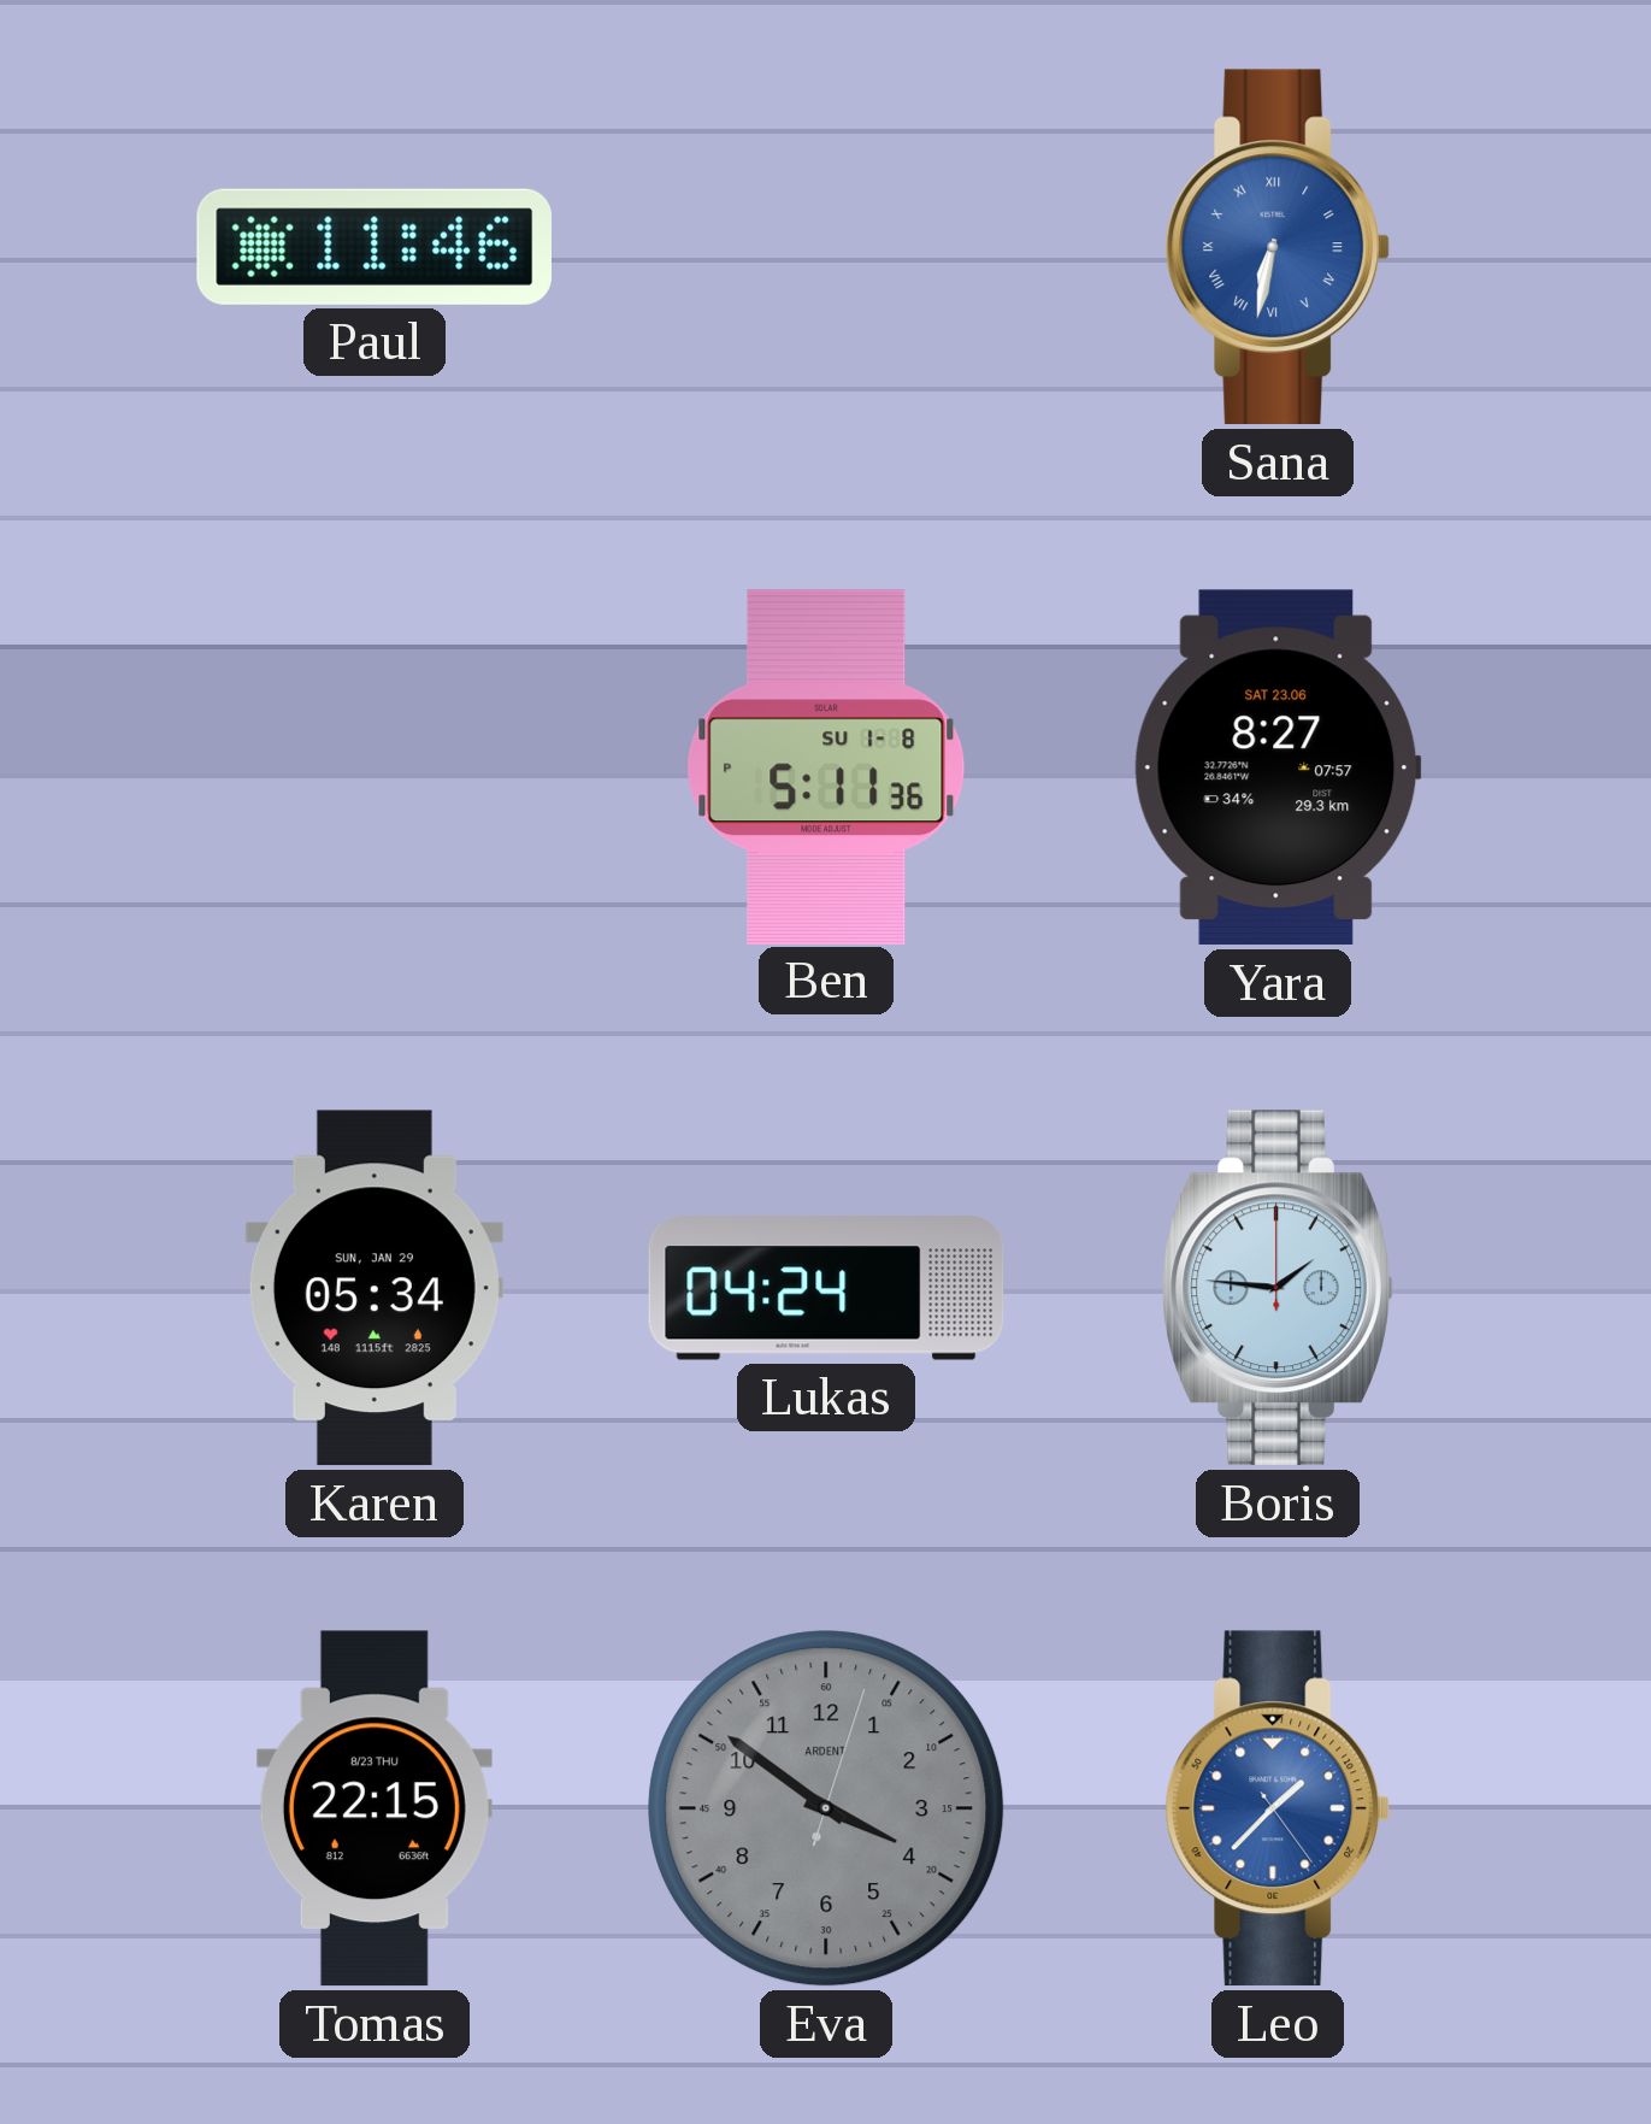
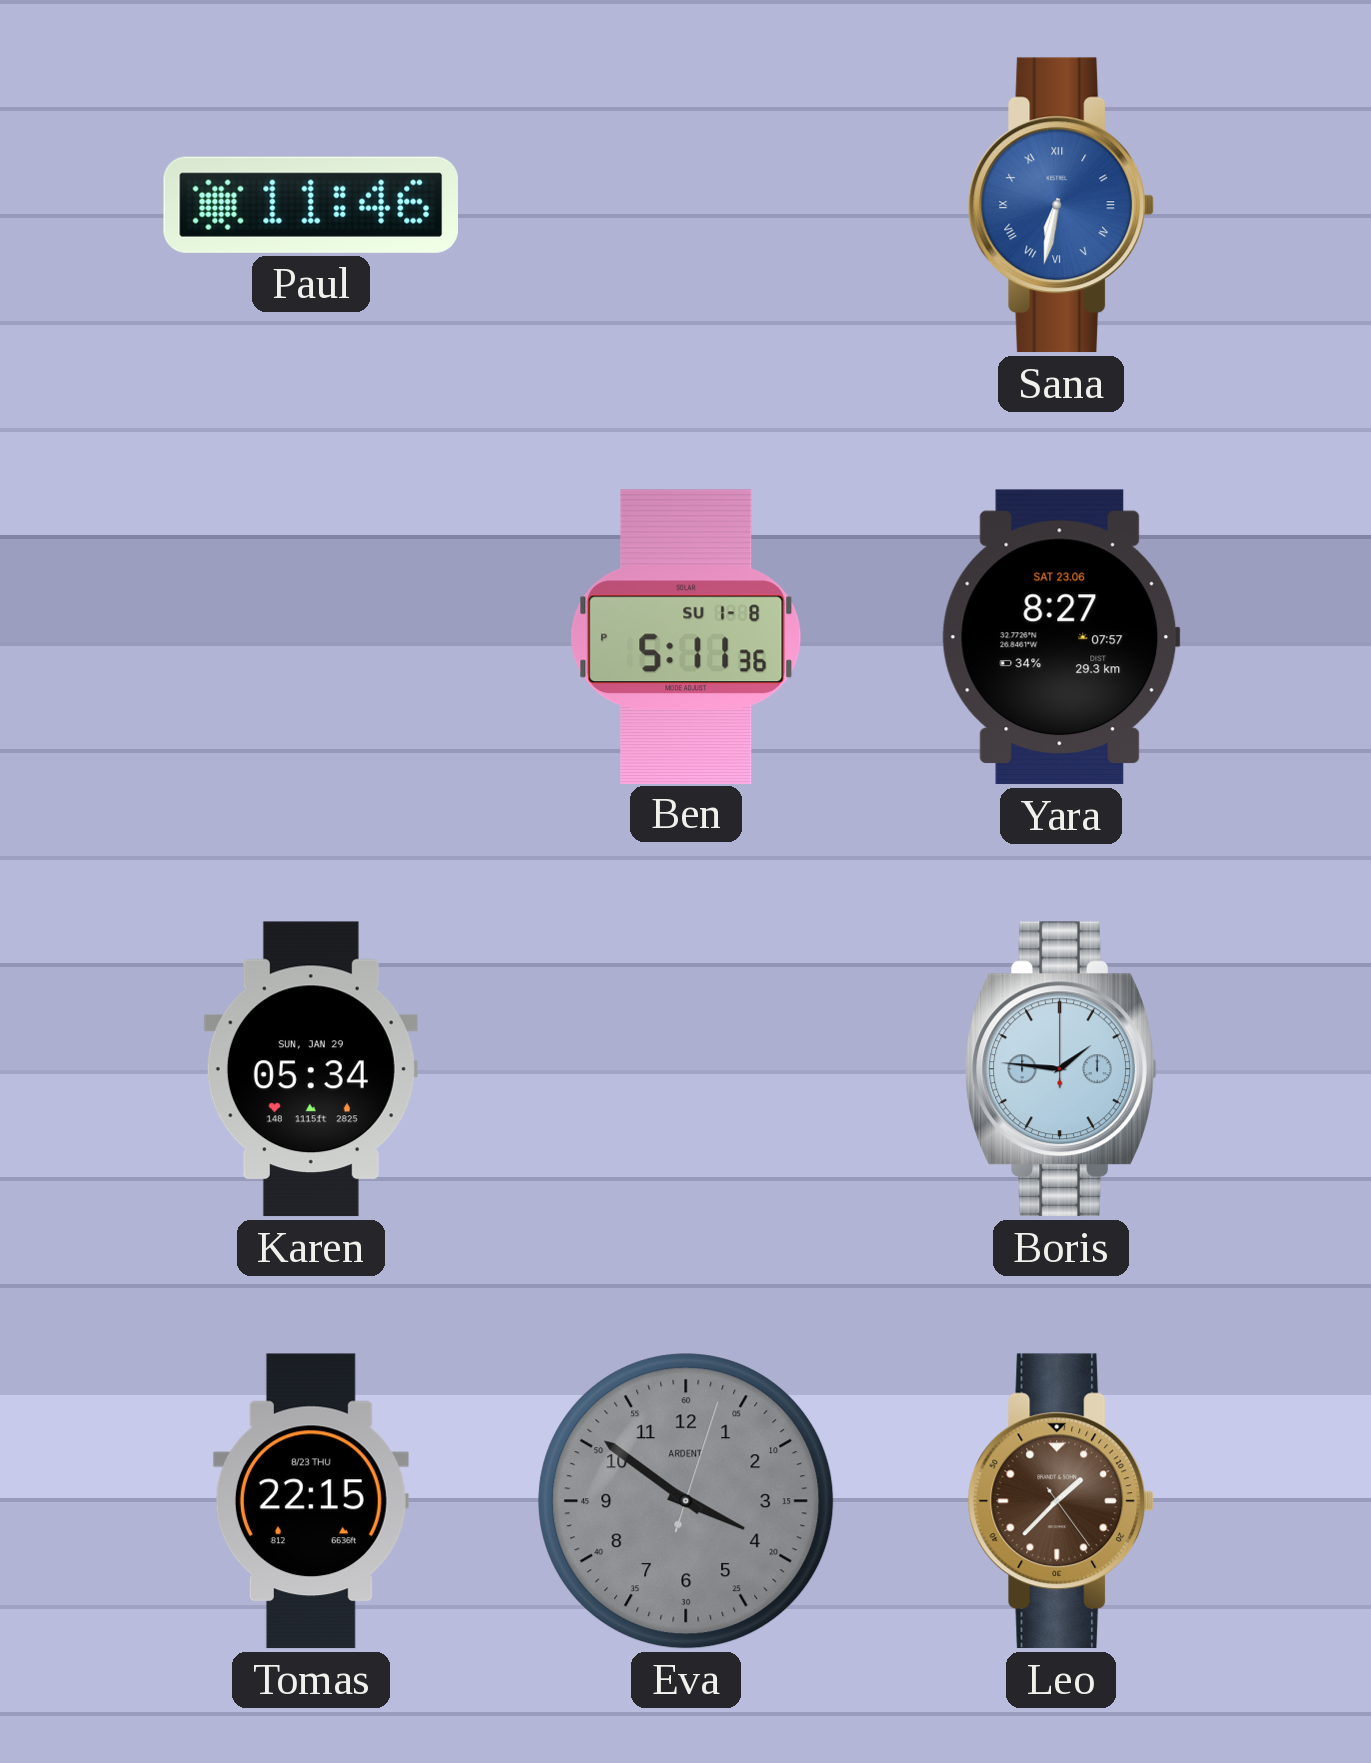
Lukas: 04:24 -> none
Leo dial: blue -> brown
